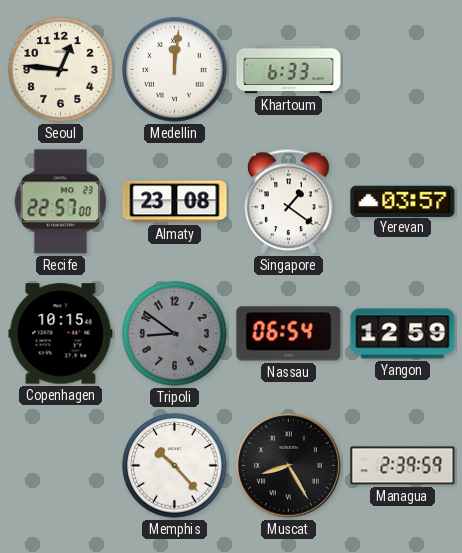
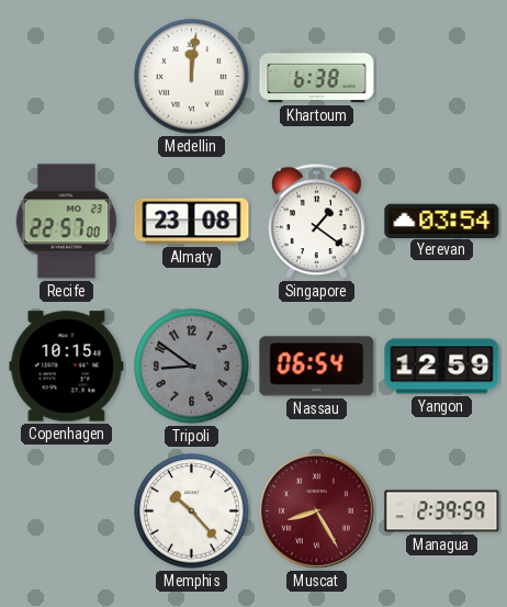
Seoul: 12:46 -> none
Khartoum: 6:33 -> 6:38
Yerevan: 03:57 -> 03:54
Muscat dial: black -> burgundy
